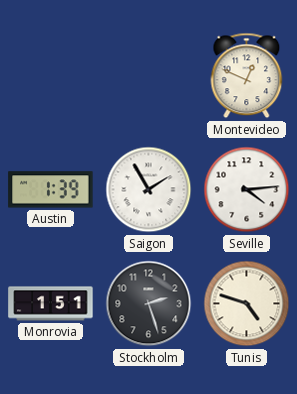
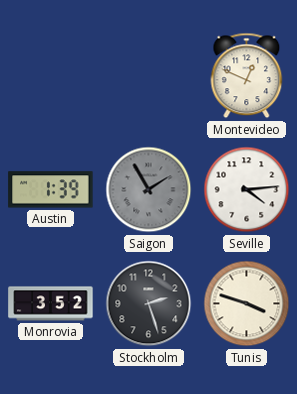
Saigon dial: white -> grey
Monrovia: 1:51 -> 3:52
Tunis: 4:48 -> 3:48
